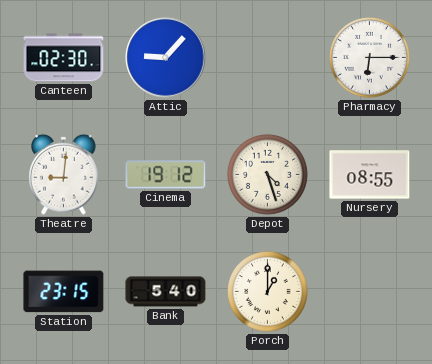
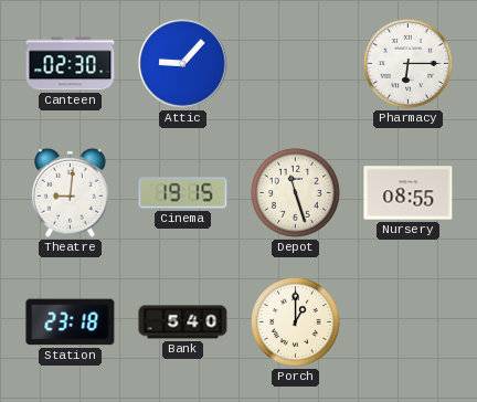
Cinema: 19:12 -> 19:15
Depot: 4:27 -> 11:27
Station: 23:15 -> 23:18
